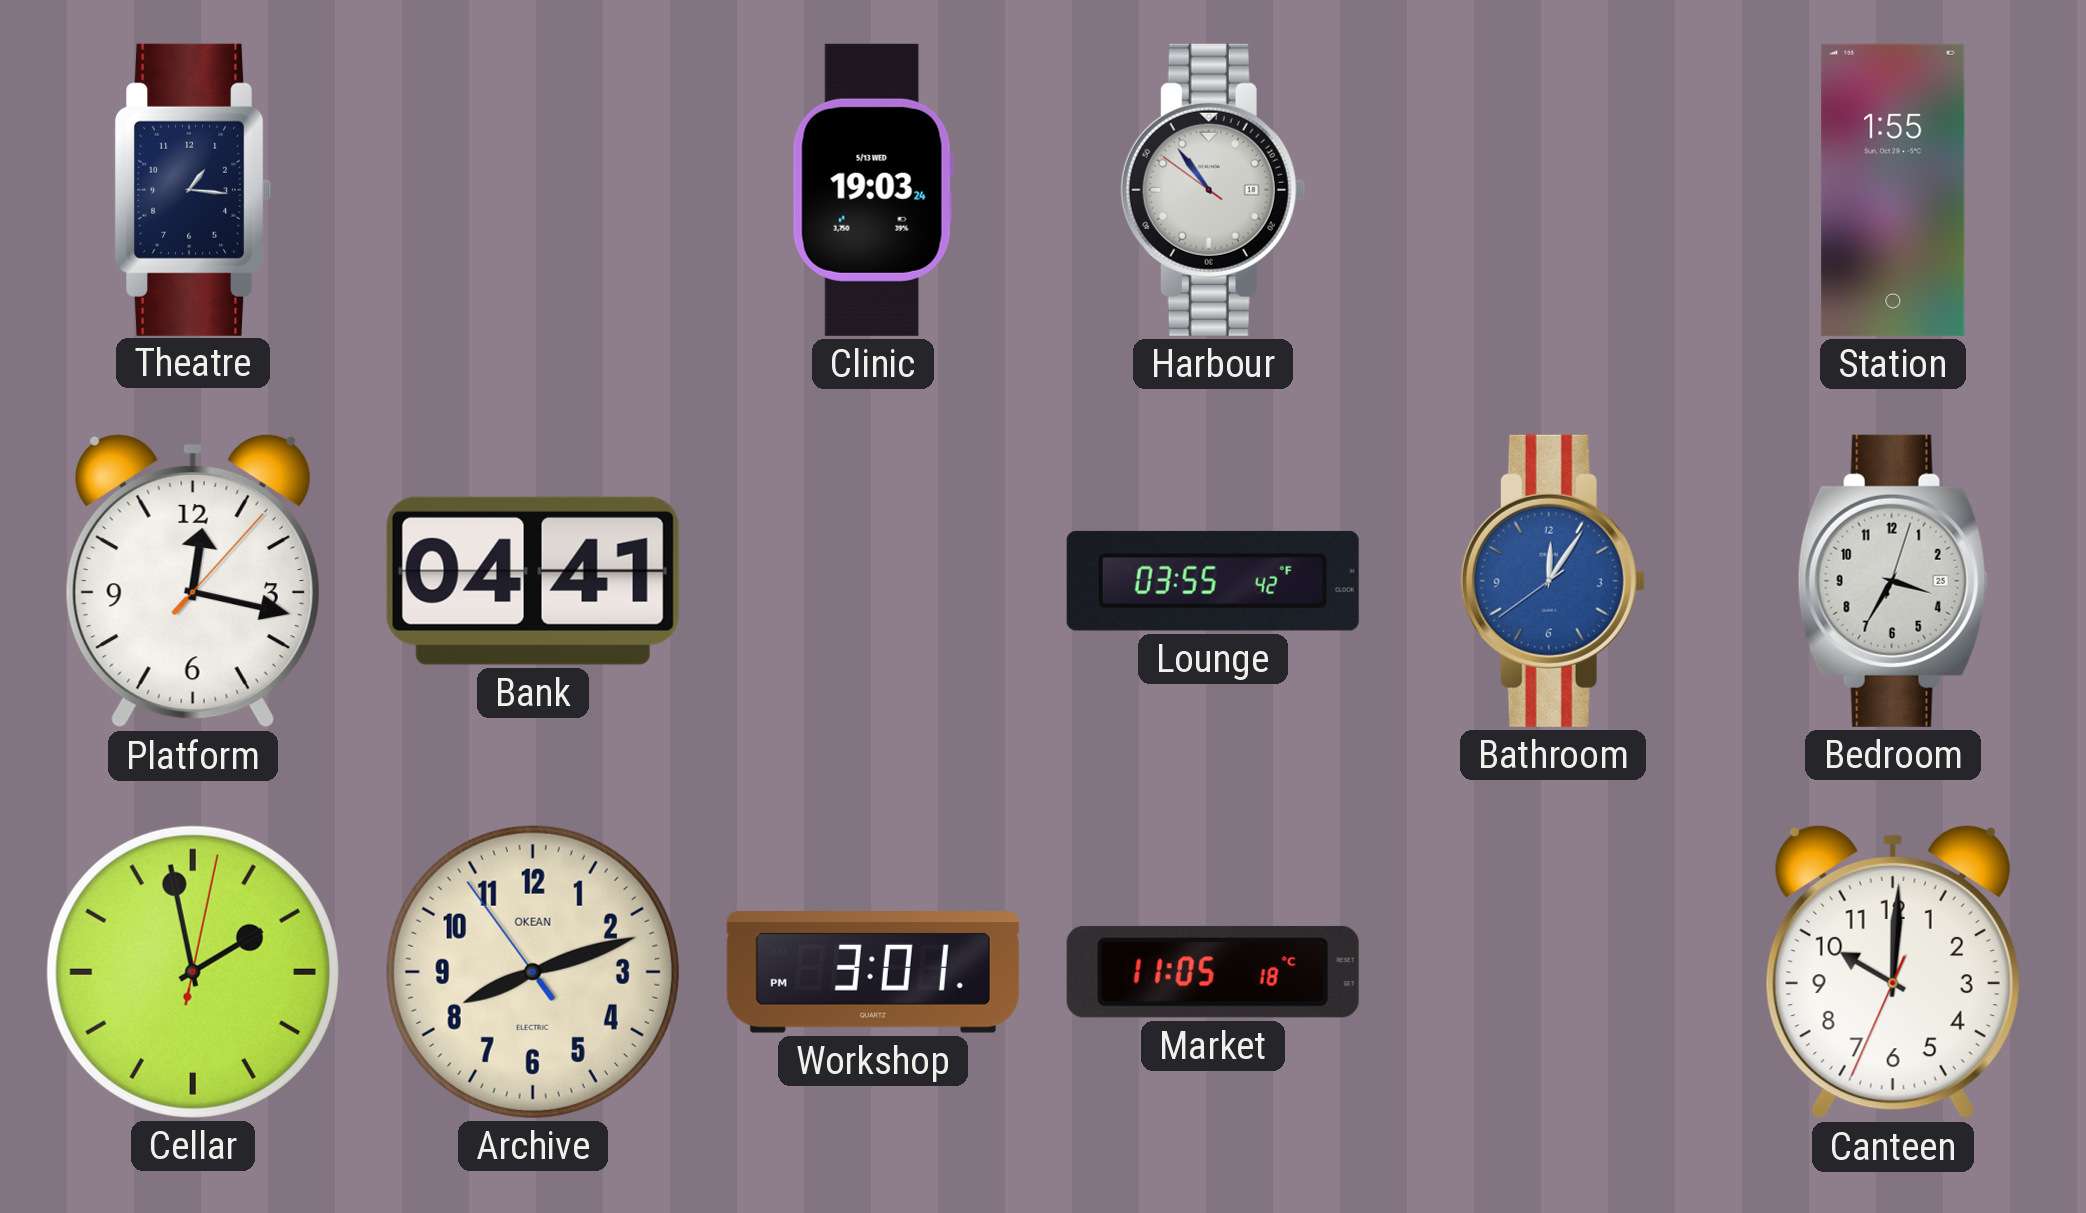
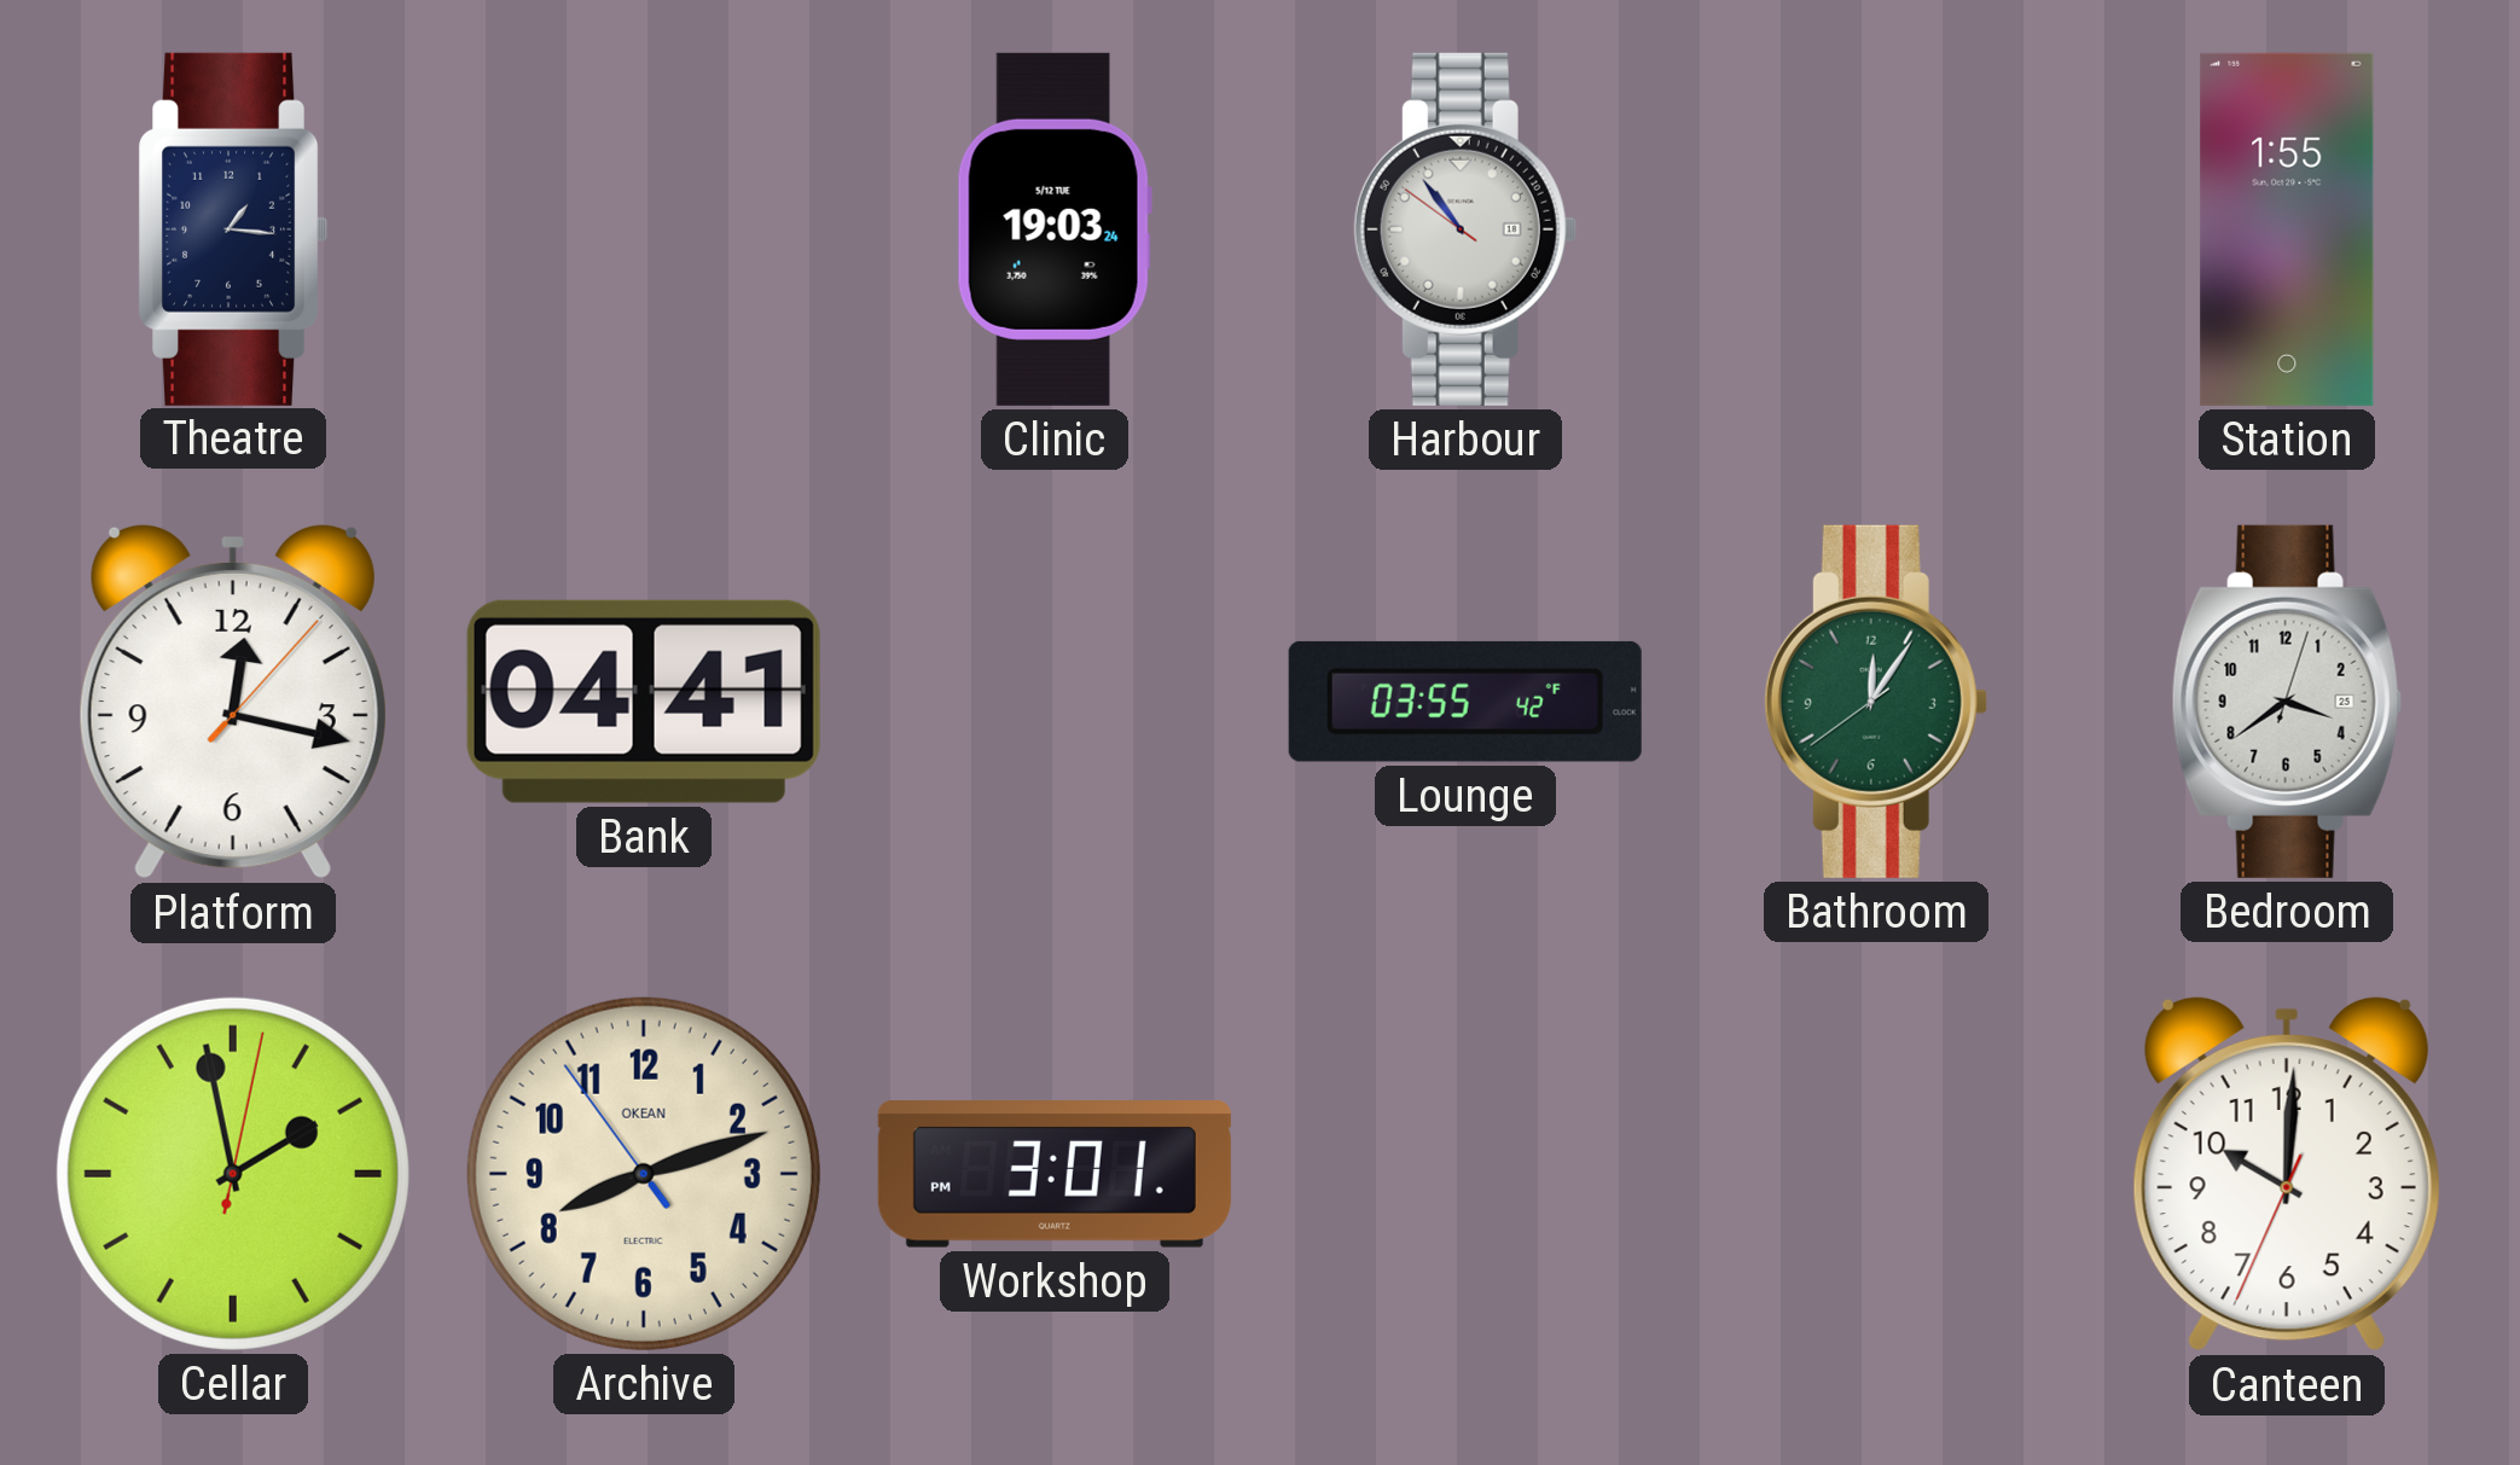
Clinic date: 5/13 WED -> 5/12 TUE
Bathroom dial: blue -> green
Bedroom: 3:35 -> 3:39
Market: 11:05 -> none
